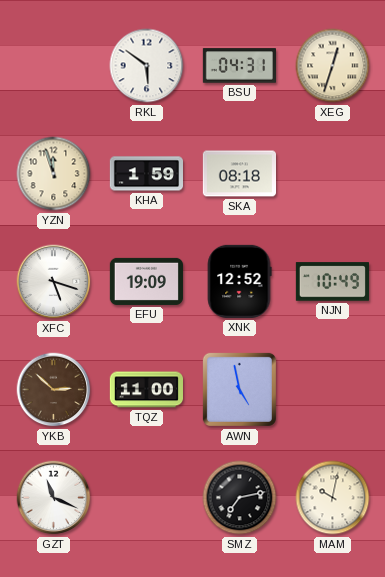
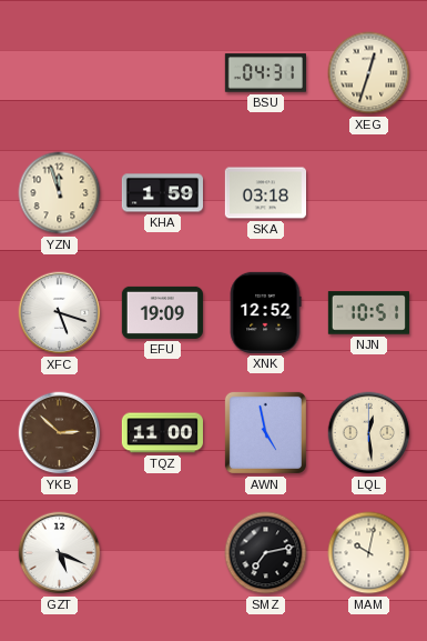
RKL: 5:51 -> none
SKA: 08:18 -> 03:18
NJN: 10:49 -> 10:51
LQL: none -> 12:29
GZT: 11:19 -> 5:19
